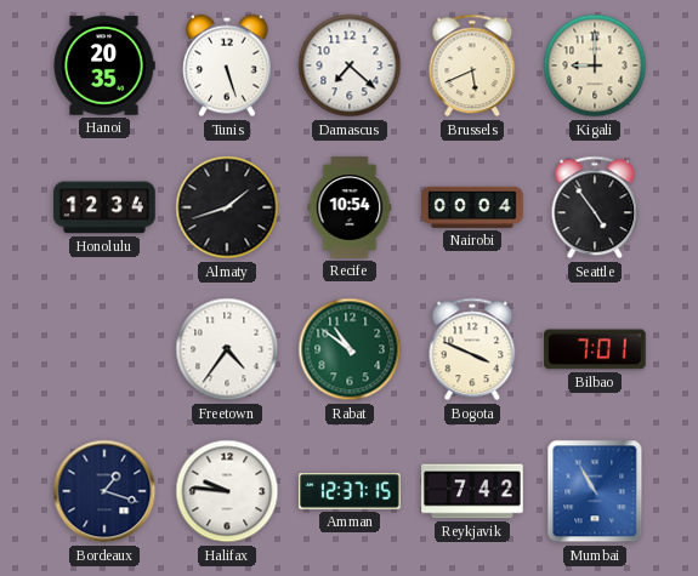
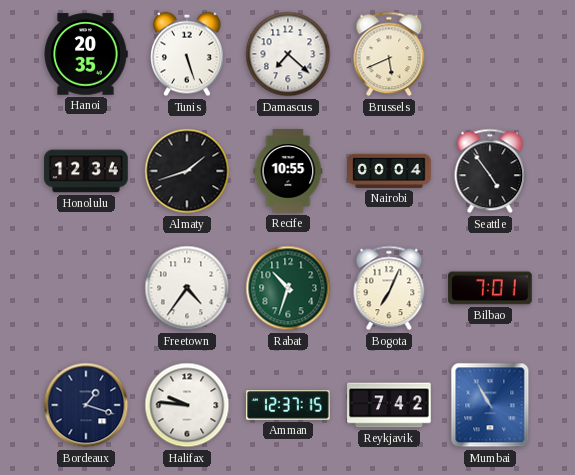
Kigali: 9:00 -> none
Recife: 10:54 -> 10:55
Rabat: 10:51 -> 10:33
Bogota: 3:49 -> 7:04
